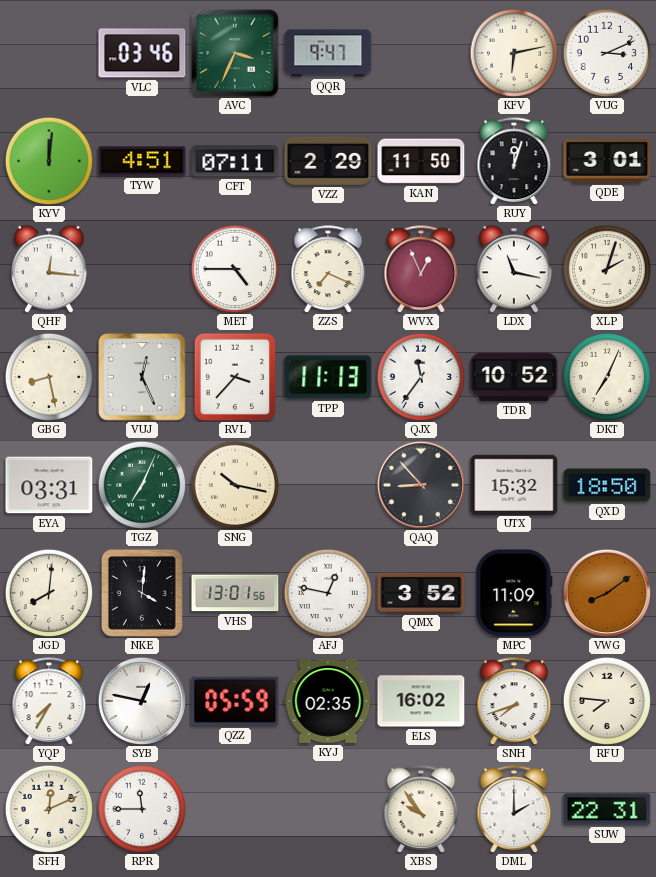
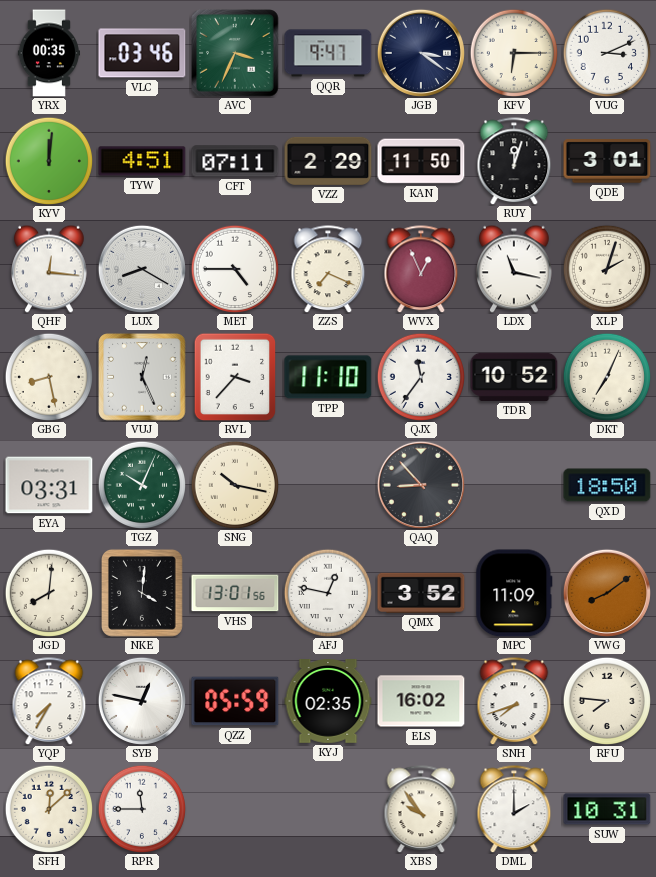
YRX: none -> 00:35
JGB: none -> 3:21
KFV: 6:13 -> 6:15
LUX: none -> 8:20
TPP: 11:13 -> 11:10
TGZ: 7:04 -> 10:04
UTX: 15:32 -> none
SFH: 12:11 -> 12:08
SUW: 22:31 -> 10:31
